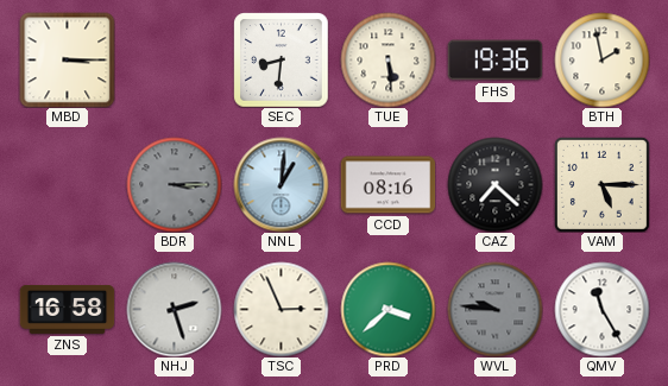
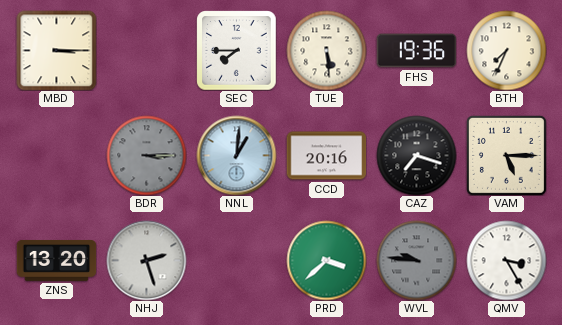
SEC: 8:31 -> 7:45
BTH: 1:58 -> 7:34
CCD: 08:16 -> 20:16
CAZ: 7:22 -> 7:18
ZNS: 16:58 -> 13:20
TSC: 2:56 -> none
QMV: 11:25 -> 3:25
